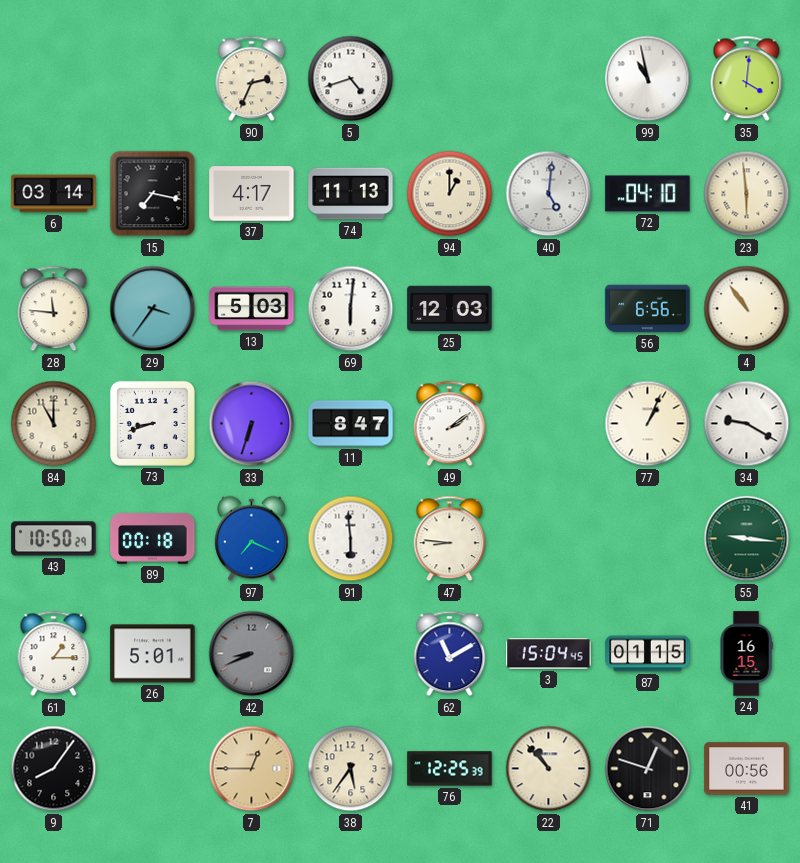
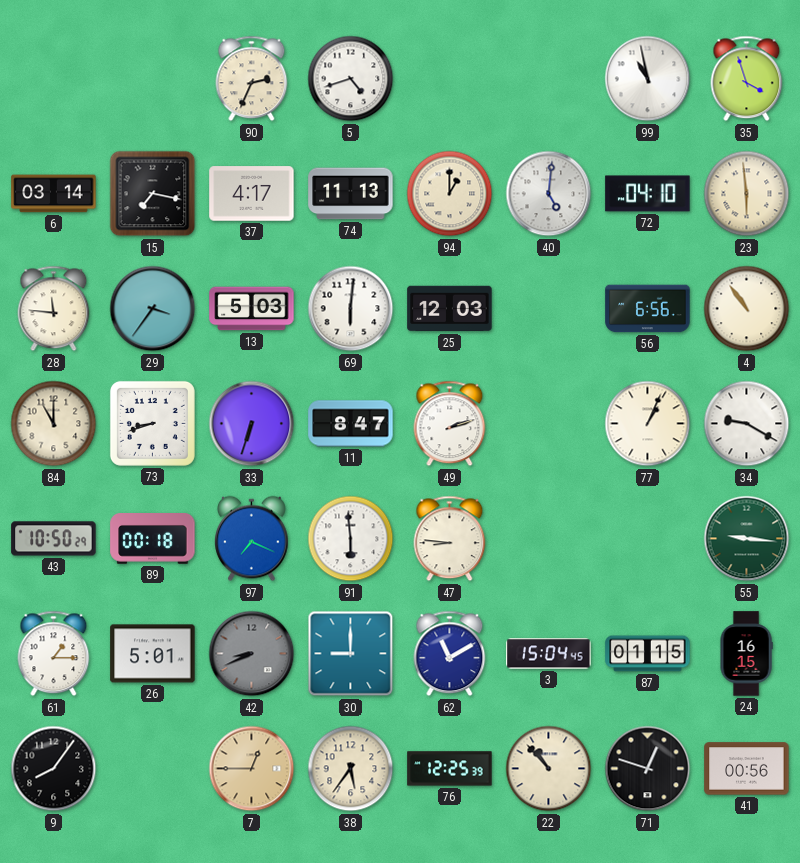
35: 4:01 -> 3:57
49: 2:09 -> 2:12
30: none -> 9:00
